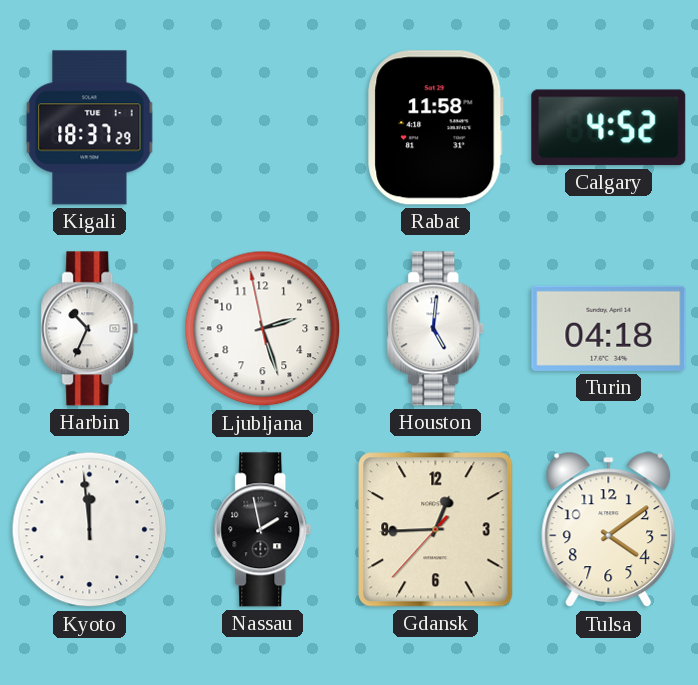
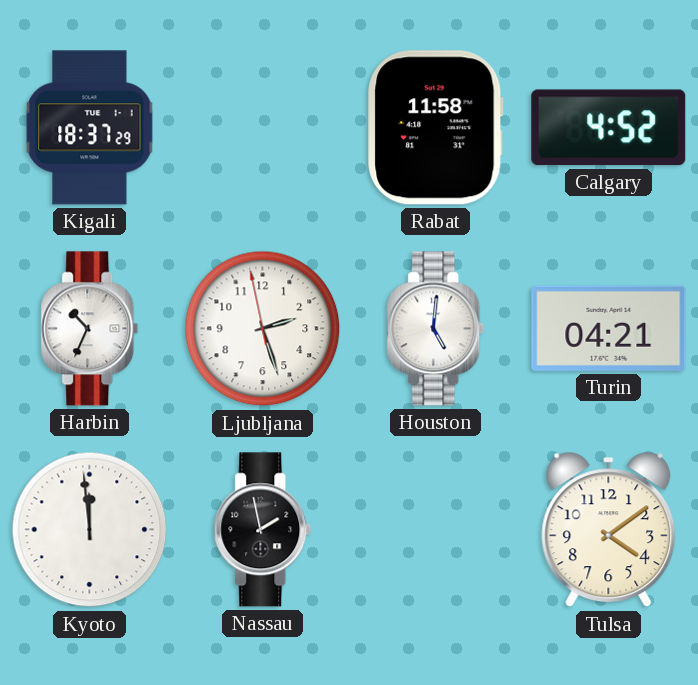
Turin: 04:18 -> 04:21
Gdansk: 12:44 -> none
